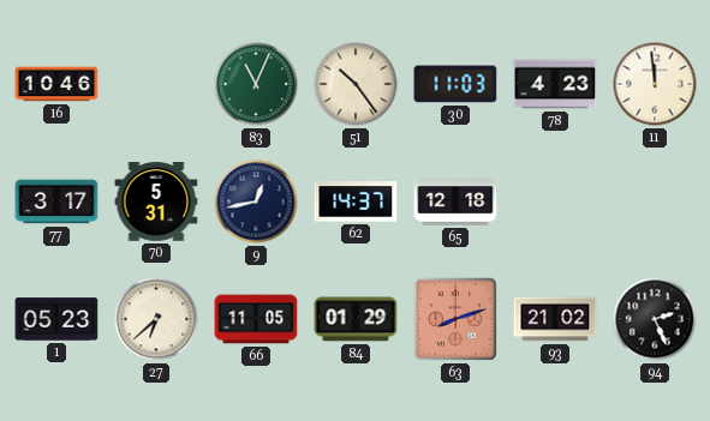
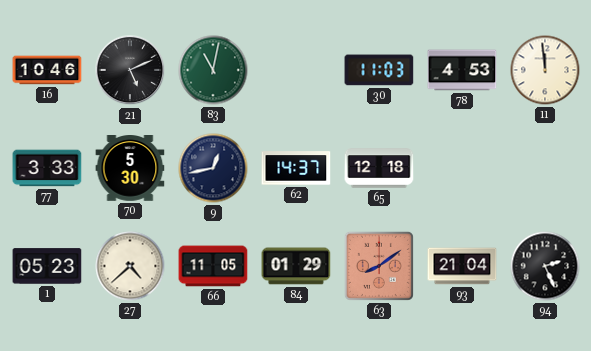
21: none -> 5:11
83: 11:04 -> 11:02
51: 10:24 -> none
78: 4:23 -> 4:53
77: 3:17 -> 3:33
70: 5:31 -> 5:30
27: 6:38 -> 4:38
63: 8:12 -> 8:09
93: 21:02 -> 21:04
